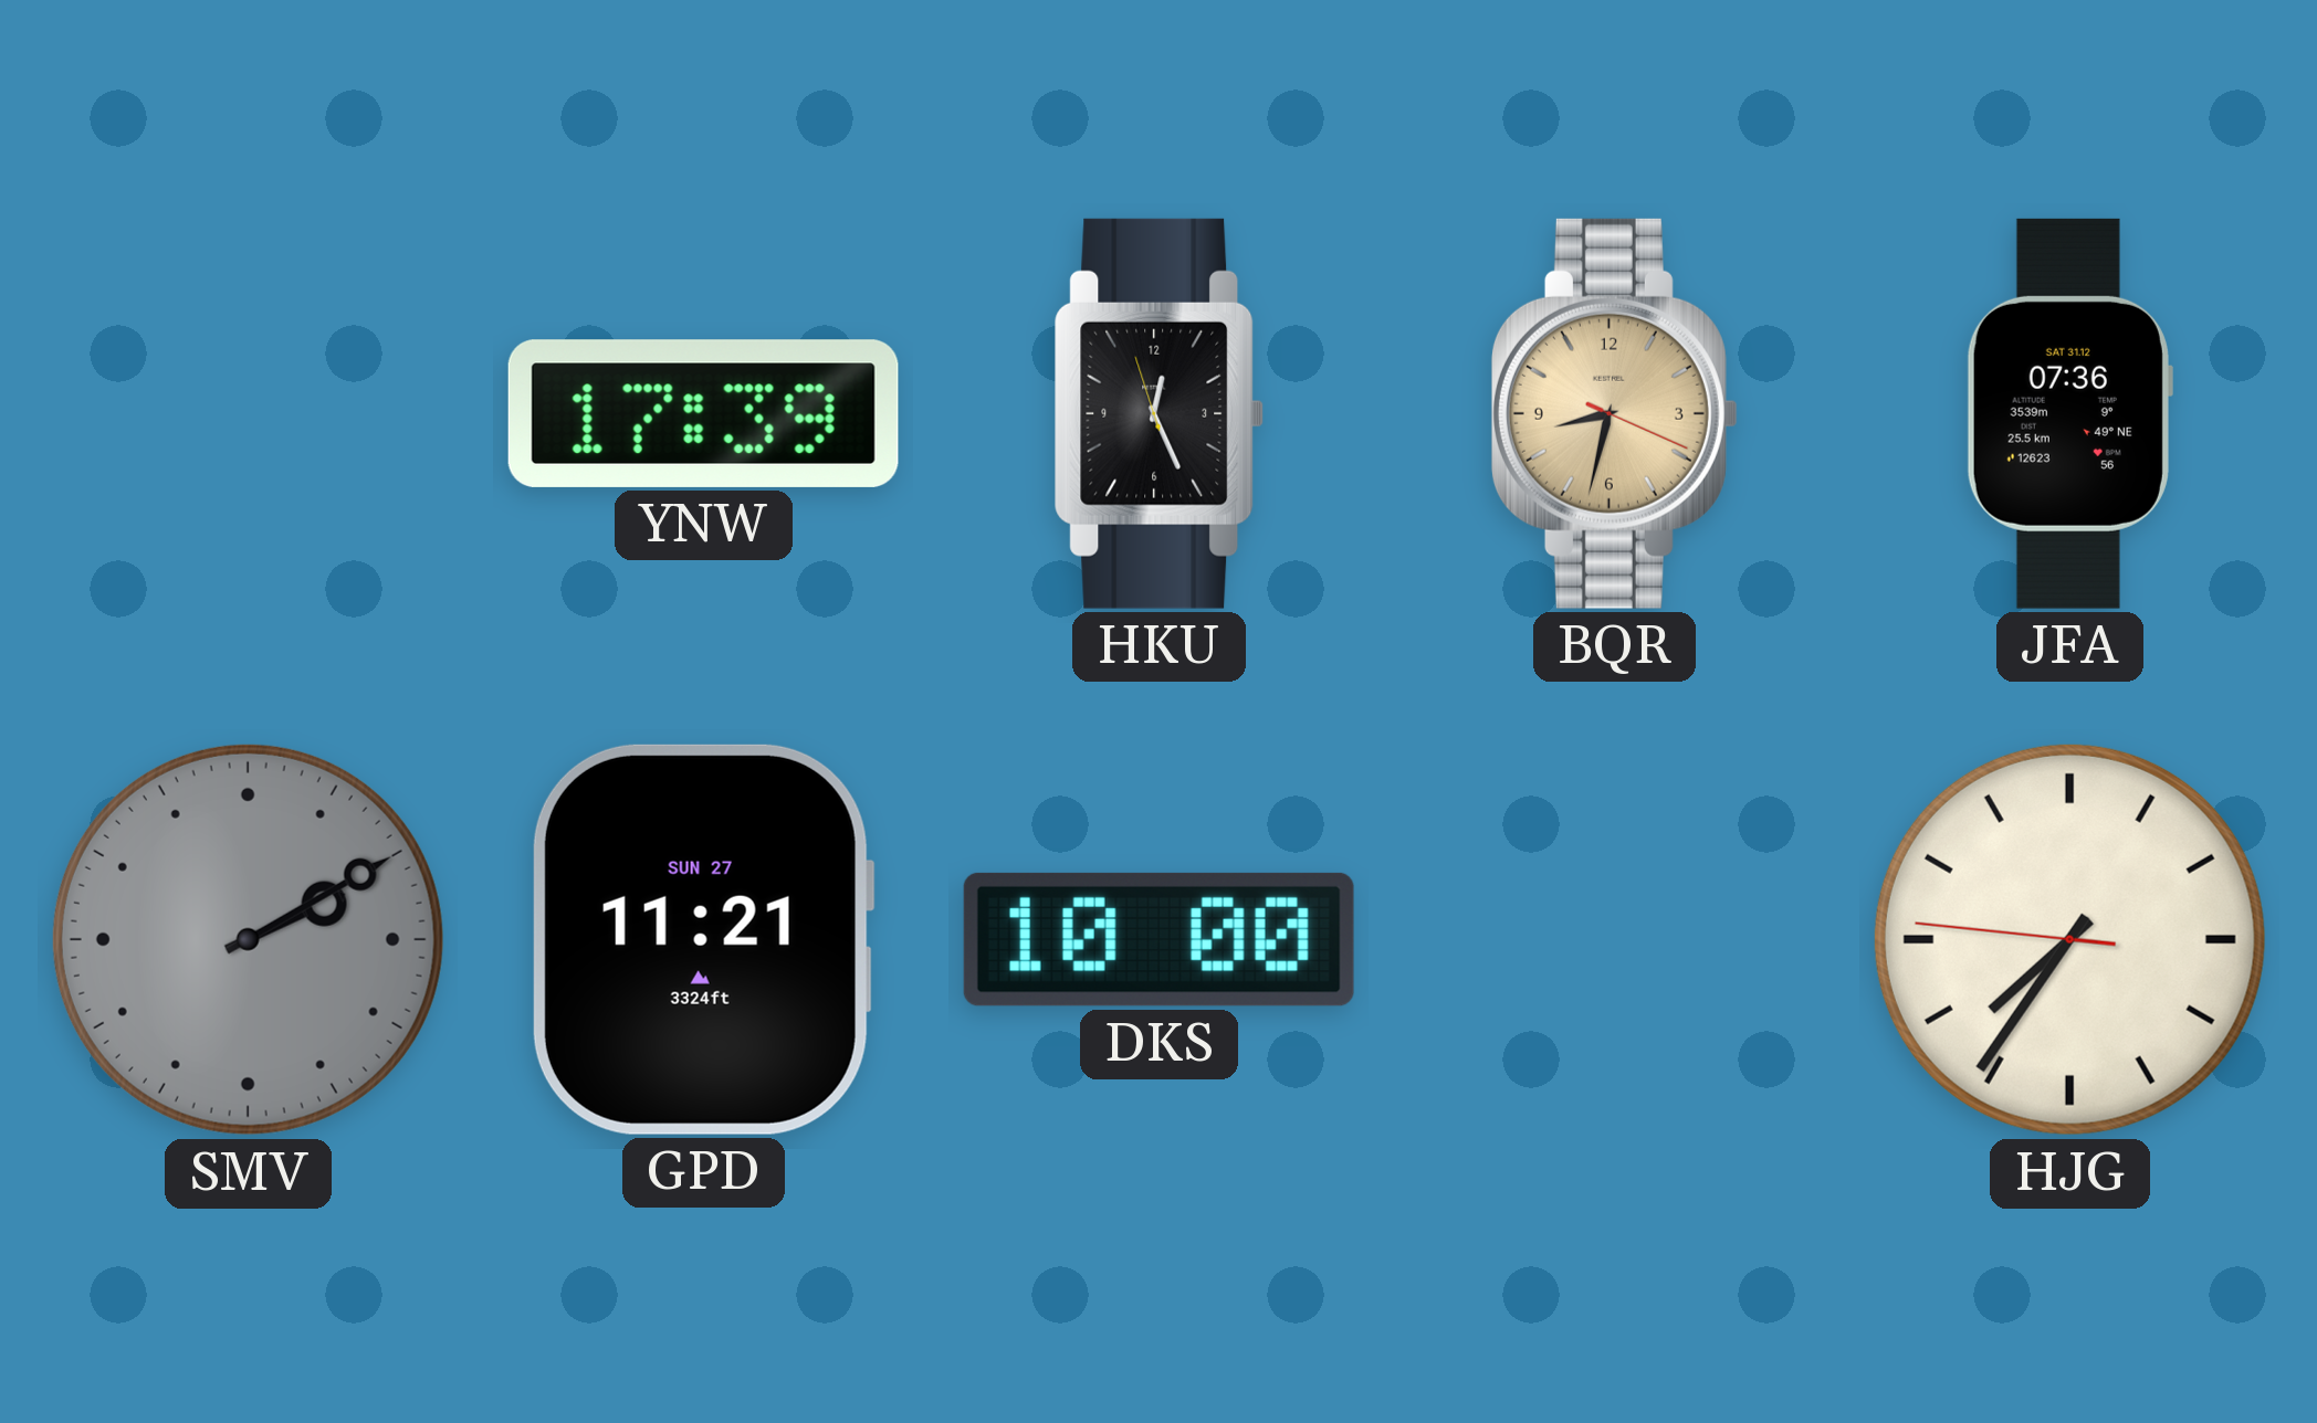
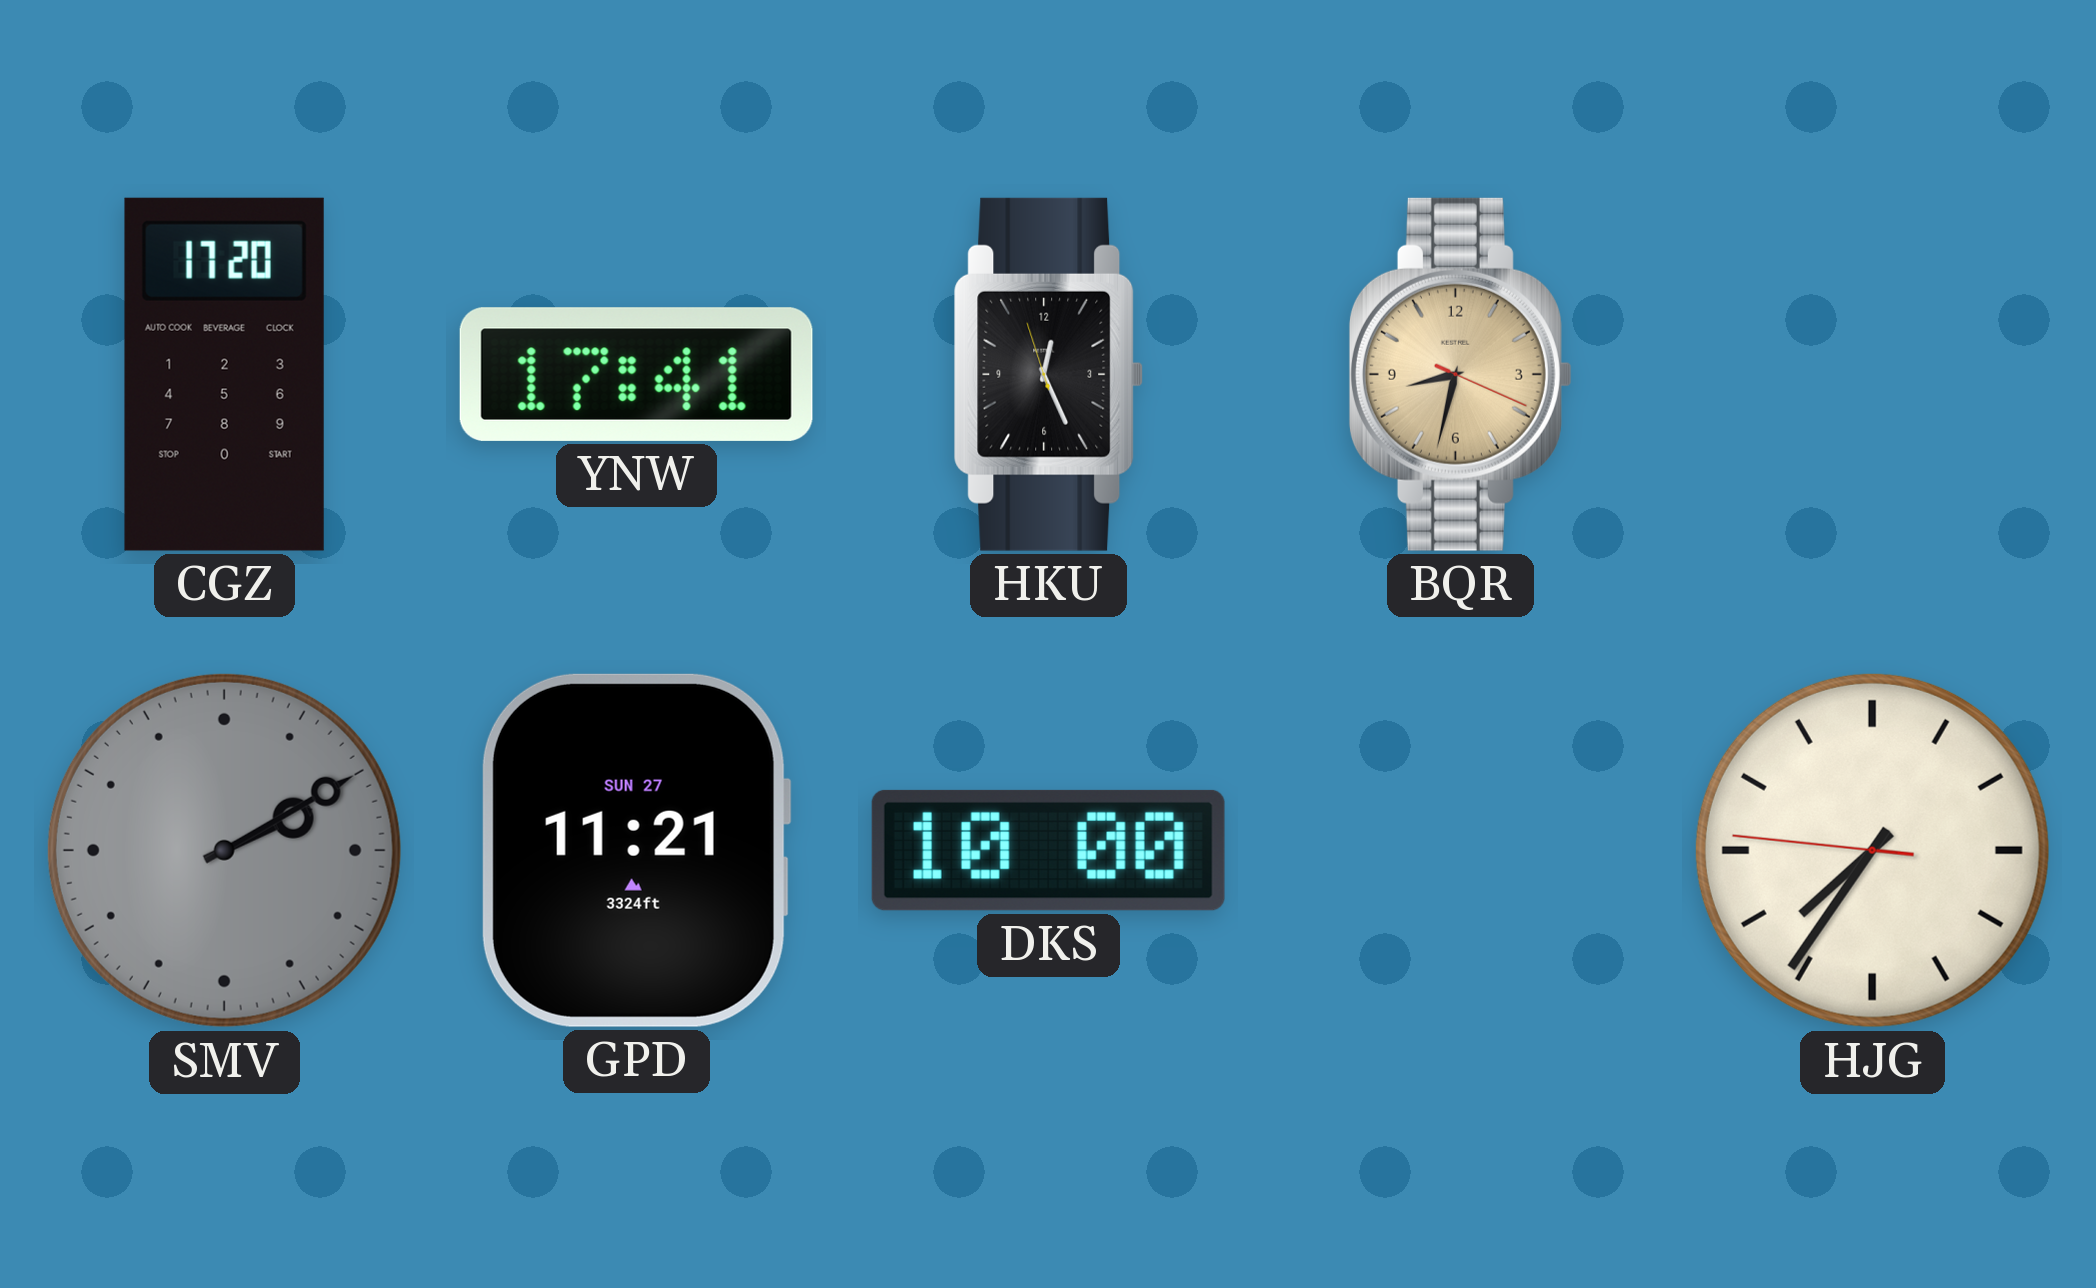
CGZ: none -> 17:20
YNW: 17:39 -> 17:41
JFA: 07:36 -> none
